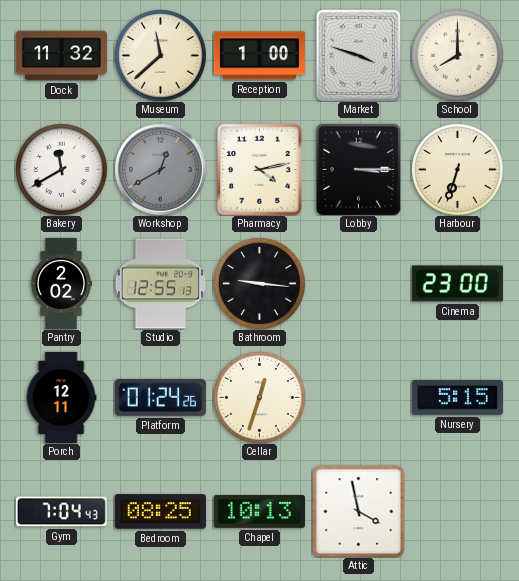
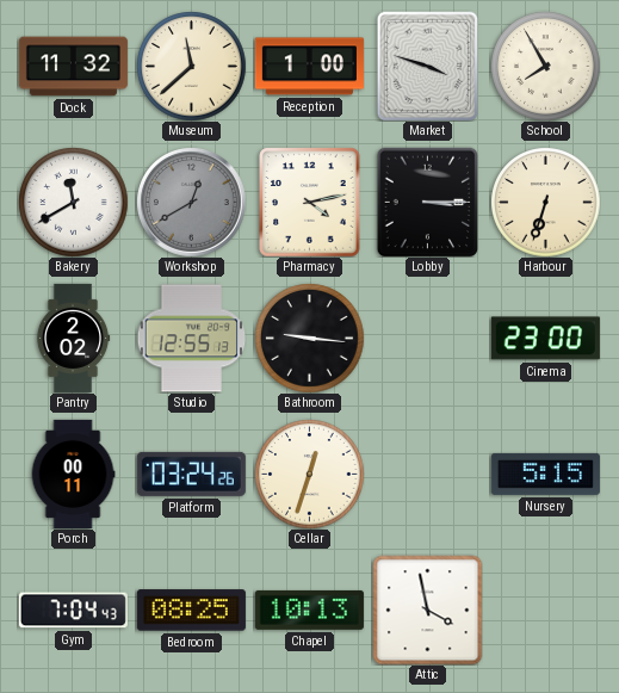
School: 8:00 -> 7:55
Porch: 12:11 -> 00:11
Platform: 01:24 -> 03:24
